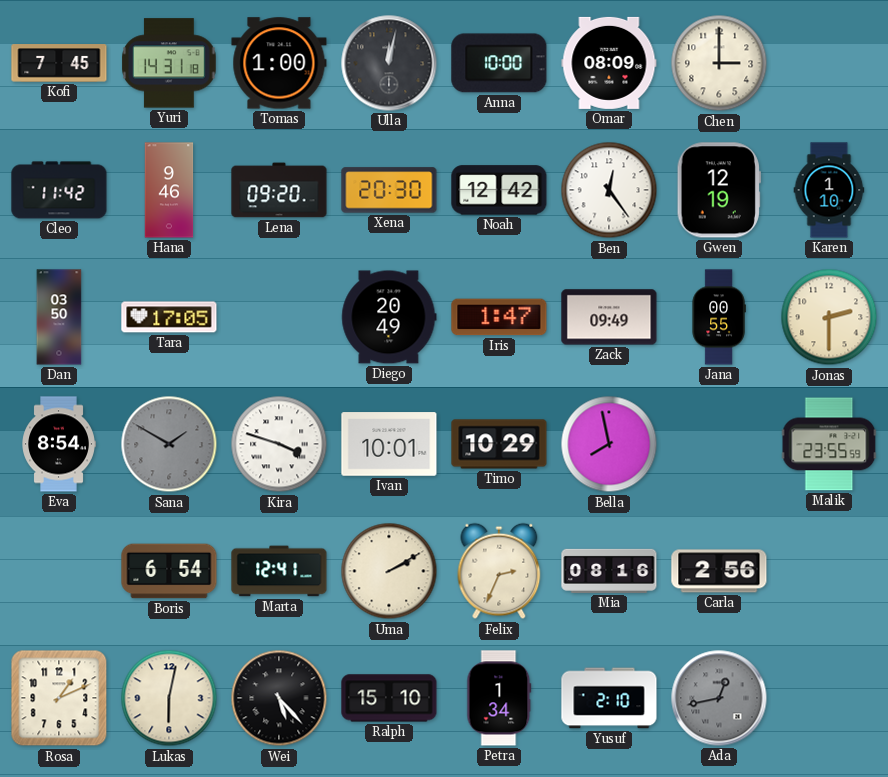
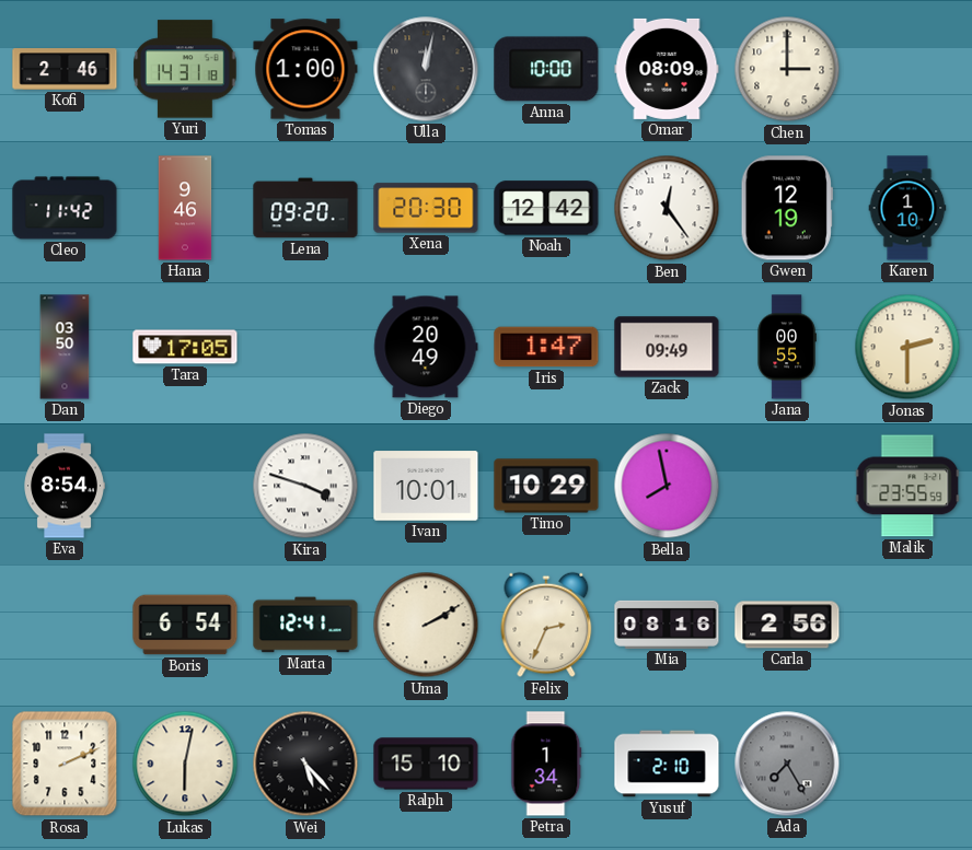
Kofi: 7:45 -> 2:46
Sana: 1:50 -> none
Rosa: 1:11 -> 2:11
Ada: 12:43 -> 7:25
